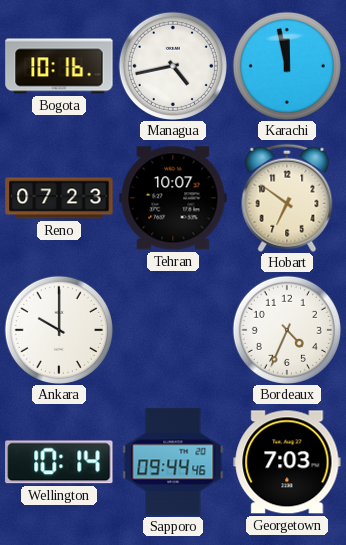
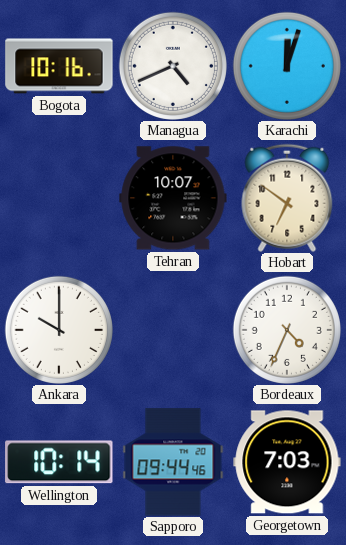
Managua: 4:43 -> 4:41
Karachi: 11:58 -> 12:03
Reno: 07:23 -> none
